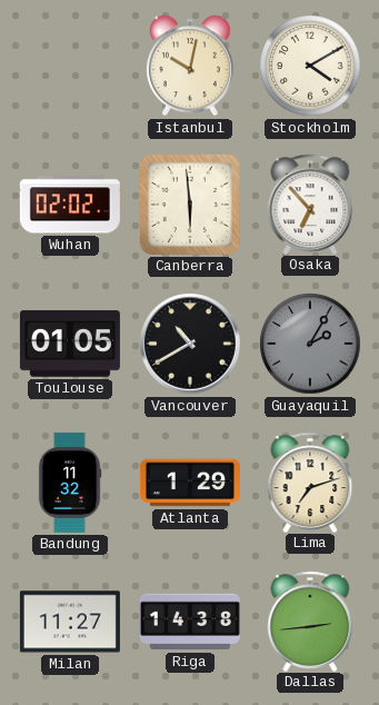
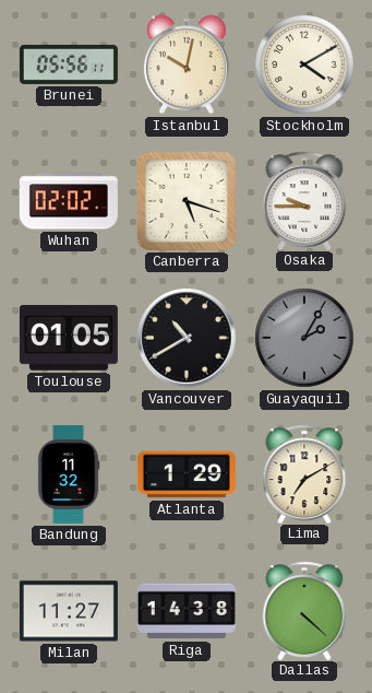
Brunei: none -> 05:56
Canberra: 5:59 -> 5:18
Osaka: 6:53 -> 9:45
Lima: 7:12 -> 7:10
Dallas: 2:44 -> 4:22
